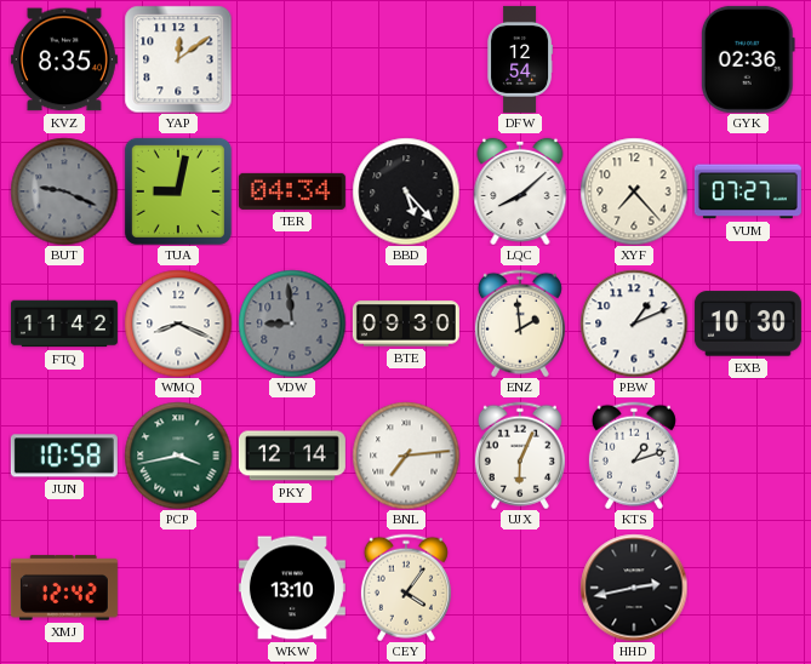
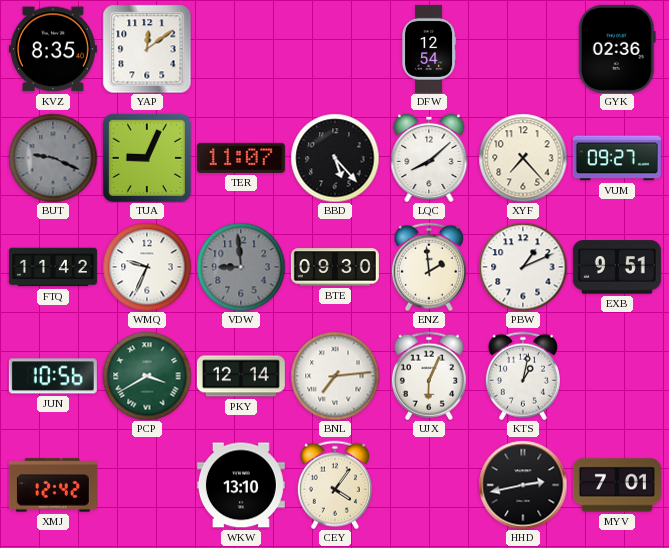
TUA: 9:02 -> 9:04
TER: 04:34 -> 11:07
VUM: 07:27 -> 09:27
WMQ: 8:19 -> 9:34
EXB: 10:30 -> 9:51
JUN: 10:58 -> 10:56
PCP: 3:43 -> 3:40
KTS: 1:12 -> 1:02
MYV: none -> 7:01
